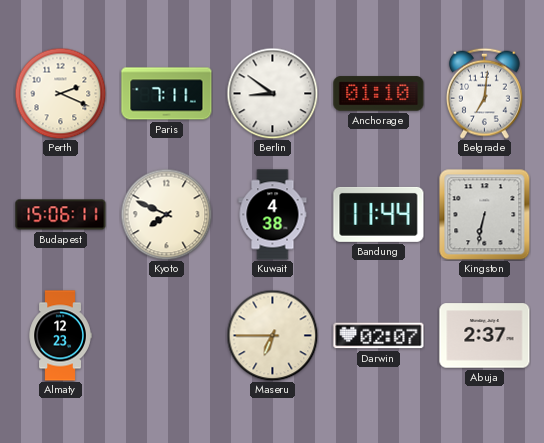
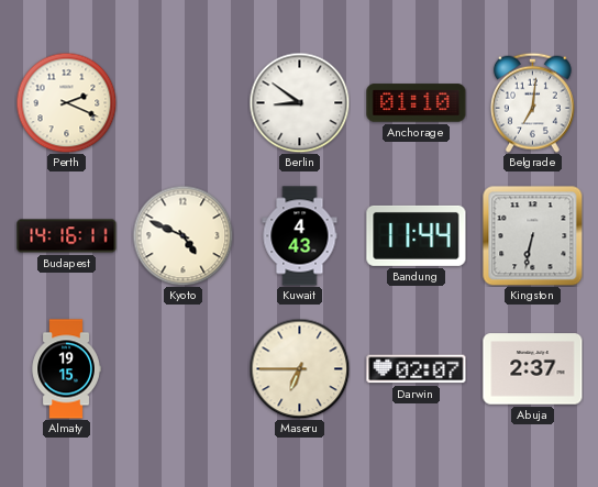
Paris: 7:11 -> none
Budapest: 15:06 -> 14:16
Kyoto: 7:49 -> 4:49
Kuwait: 4:38 -> 4:43
Almaty: 12:23 -> 19:15
